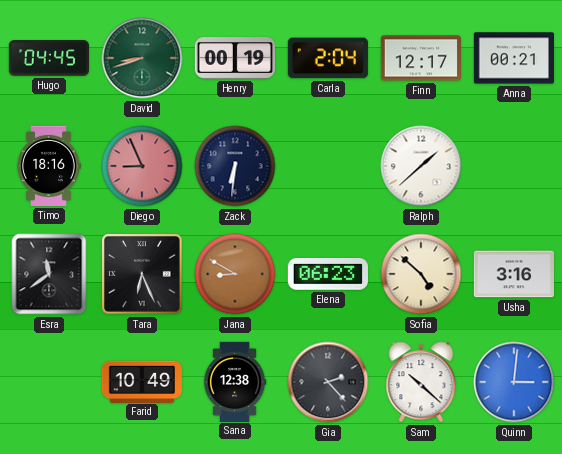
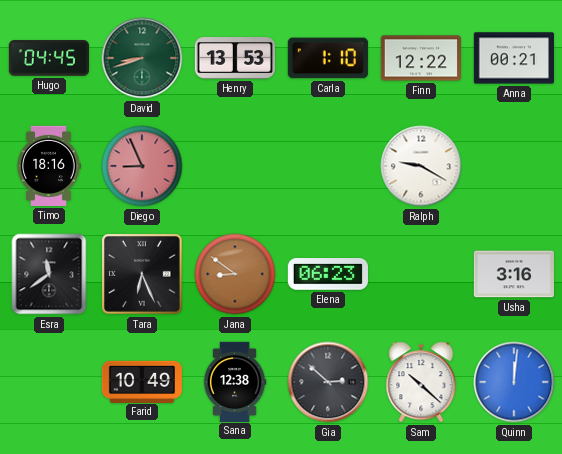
Henry: 00:19 -> 13:53
Carla: 2:04 -> 1:10
Finn: 12:17 -> 12:22
Zack: 6:31 -> none
Ralph: 1:38 -> 9:20
Jana: 8:50 -> 8:51
Sofia: 4:52 -> none
Gia: 2:23 -> 2:52
Quinn: 3:01 -> 12:01
